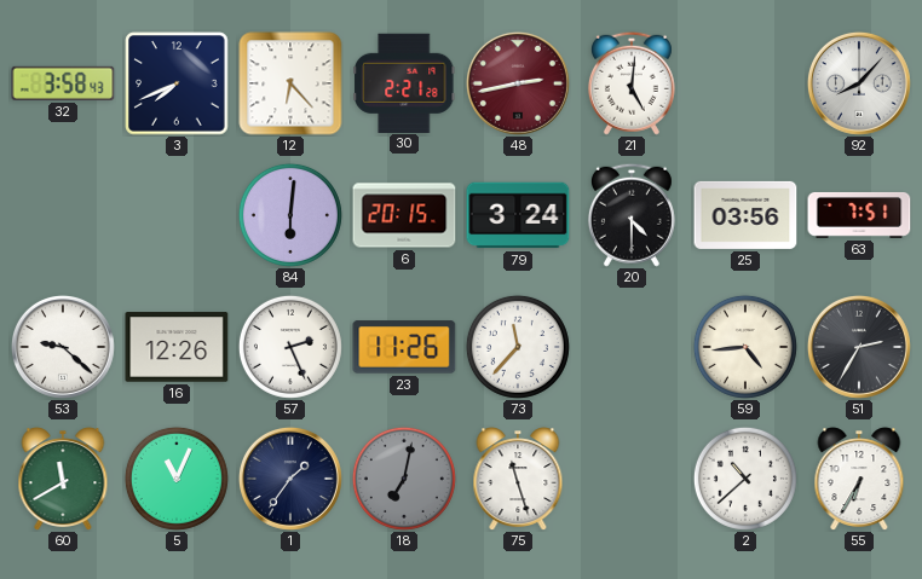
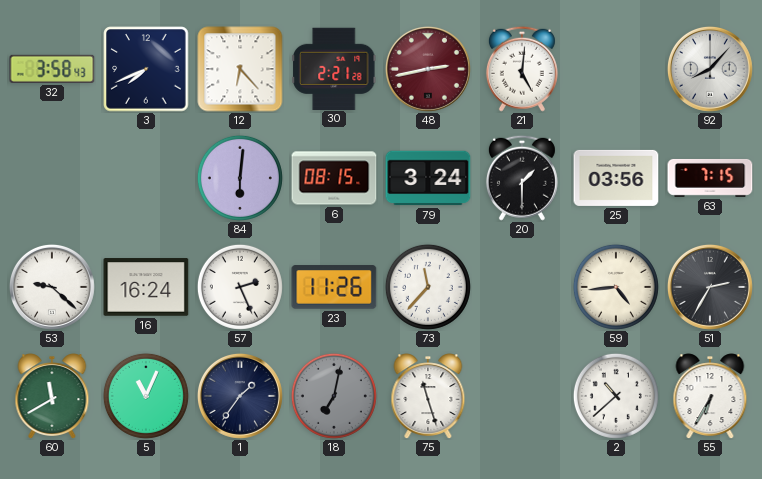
6: 20:15 -> 08:15
20: 4:30 -> 1:30
63: 7:51 -> 7:15
16: 12:26 -> 16:24
